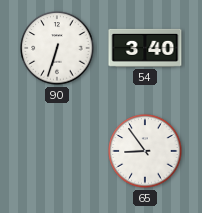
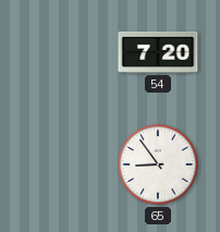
90: 6:33 -> none
54: 3:40 -> 7:20
